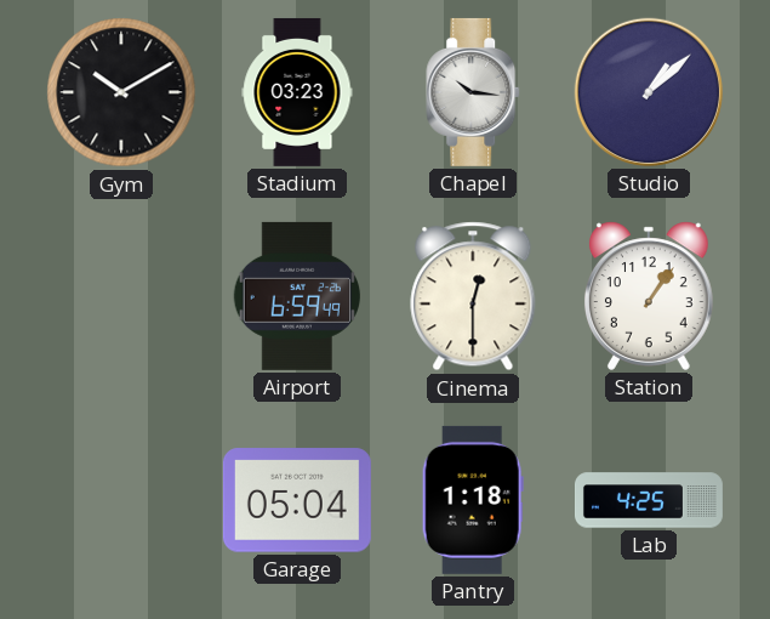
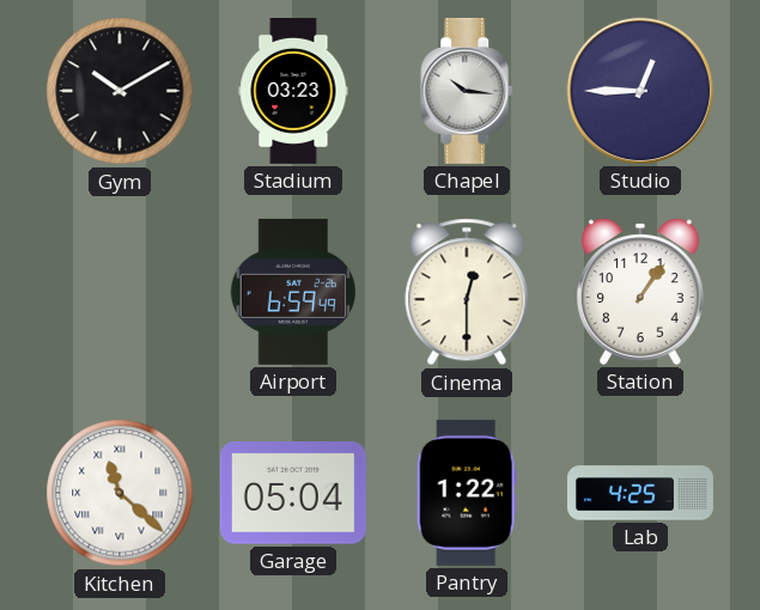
Studio: 1:08 -> 12:45
Kitchen: none -> 11:22
Pantry: 1:18 -> 1:22
